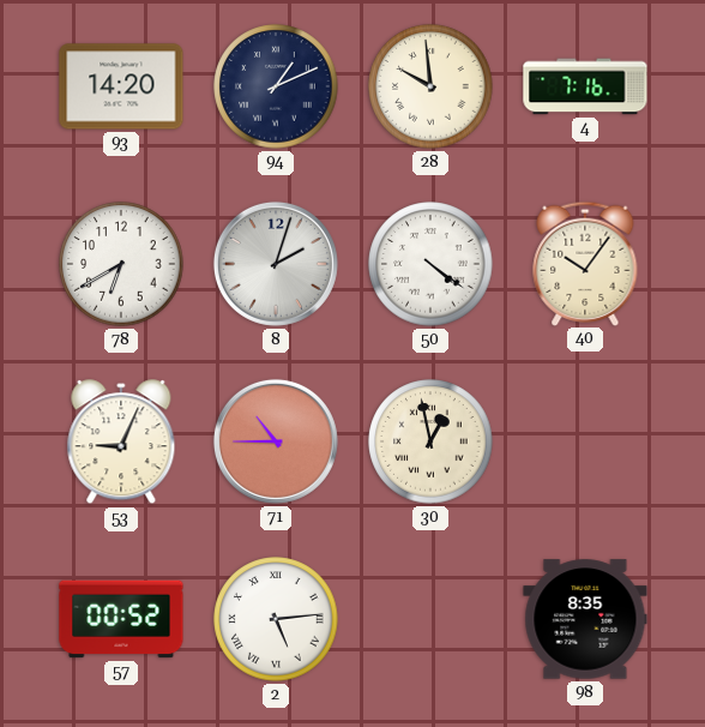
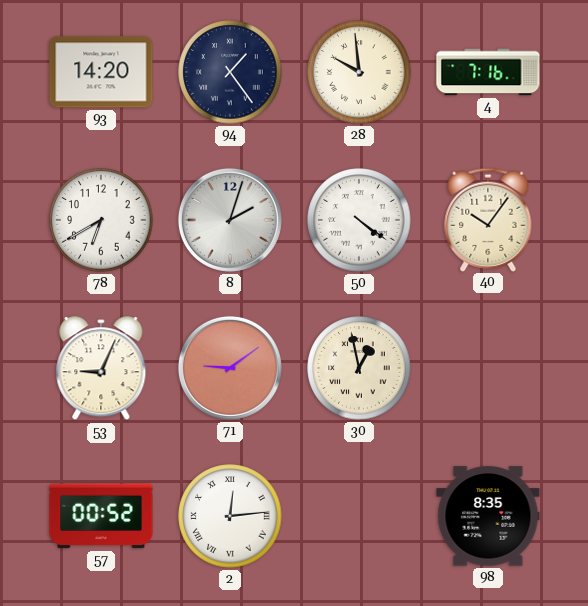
94: 1:11 -> 1:24
71: 10:45 -> 9:09
2: 5:14 -> 12:14
